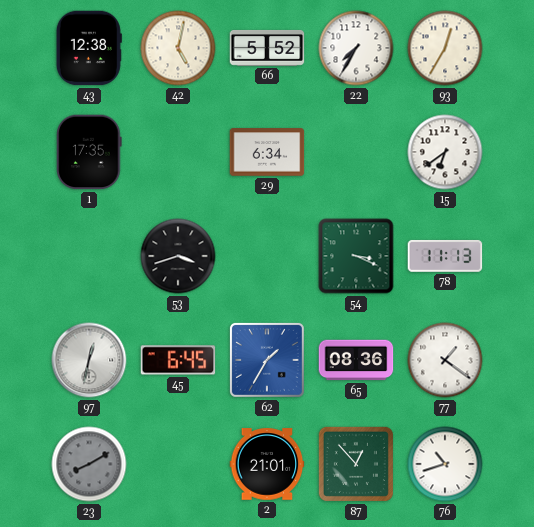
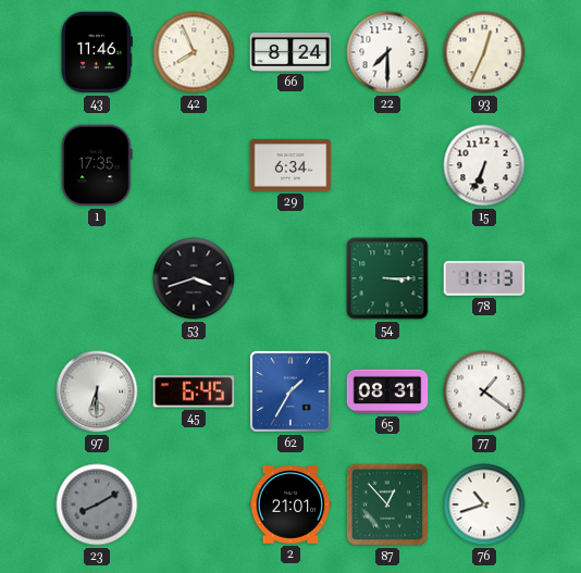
43: 12:38 -> 11:46
42: 5:02 -> 7:56
66: 5:52 -> 8:24
22: 7:35 -> 7:30
93: 12:35 -> 12:34
15: 6:39 -> 6:34
54: 3:19 -> 3:15
97: 12:32 -> 6:30
65: 08:36 -> 08:31
